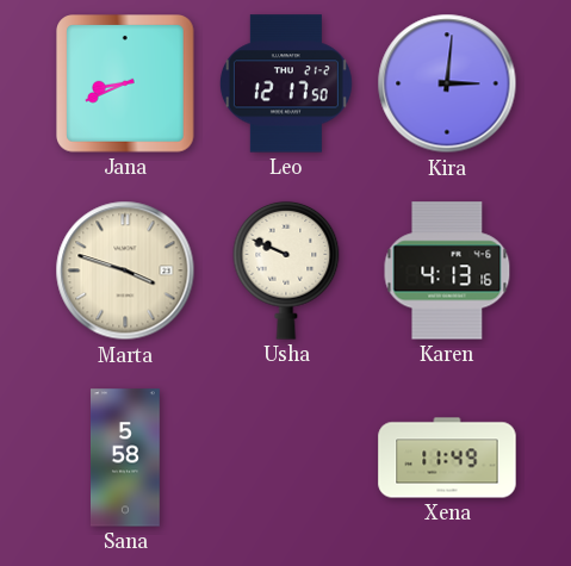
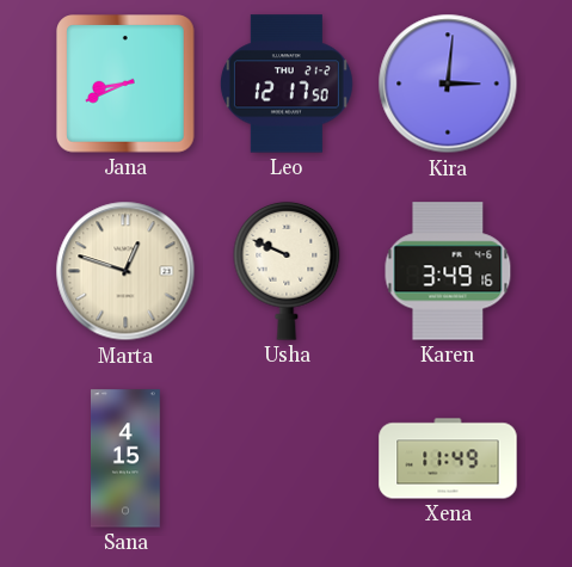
Marta: 3:48 -> 12:48
Karen: 4:13 -> 3:49
Sana: 5:58 -> 4:15
